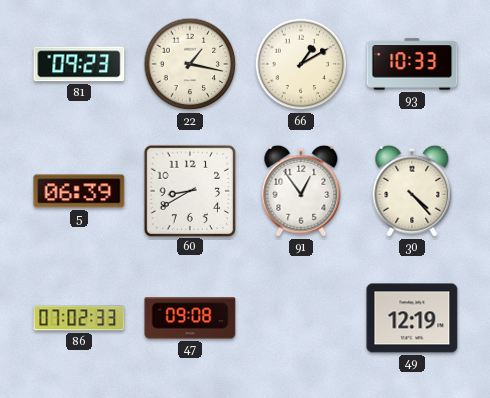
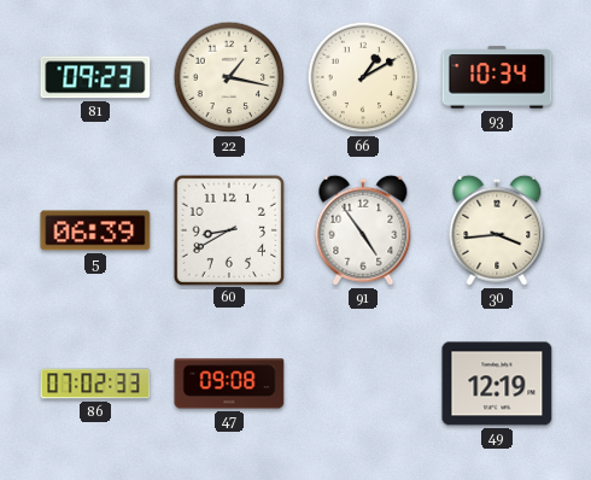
93: 10:33 -> 10:34
91: 12:54 -> 4:54
30: 4:23 -> 3:44
